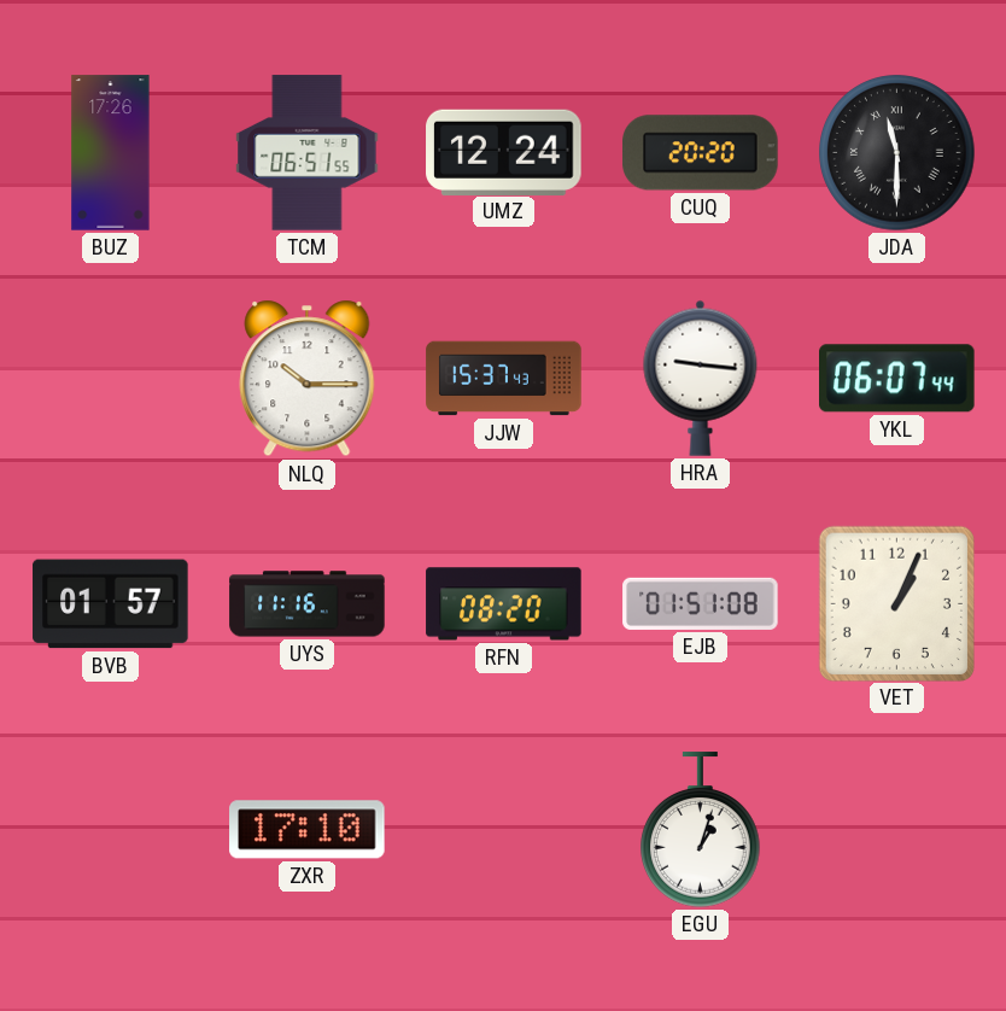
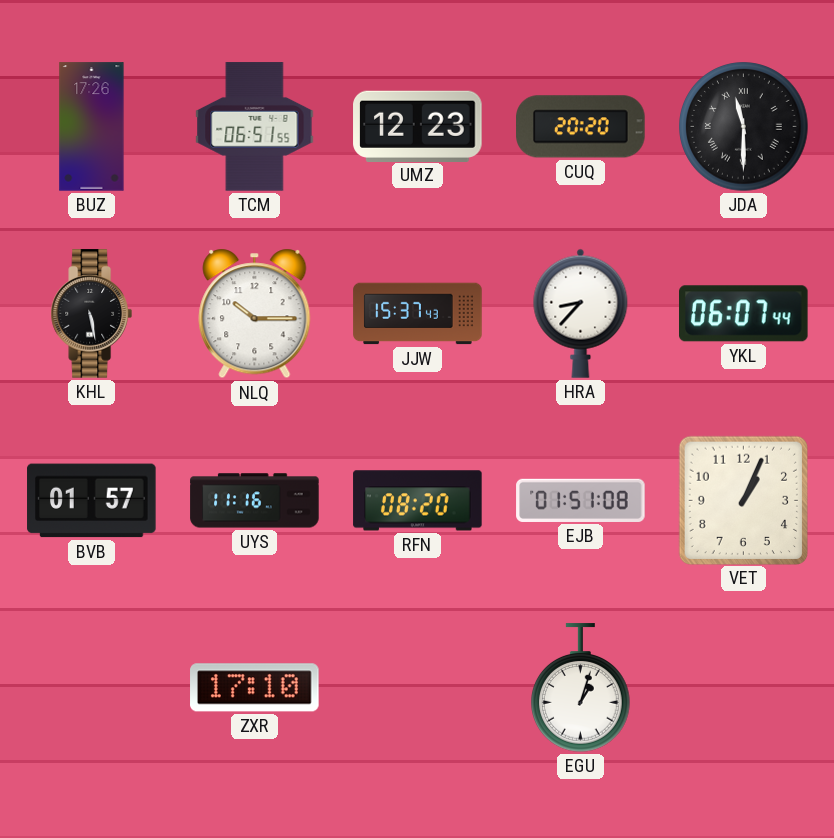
UMZ: 12:24 -> 12:23
KHL: none -> 5:28
HRA: 9:16 -> 8:37
